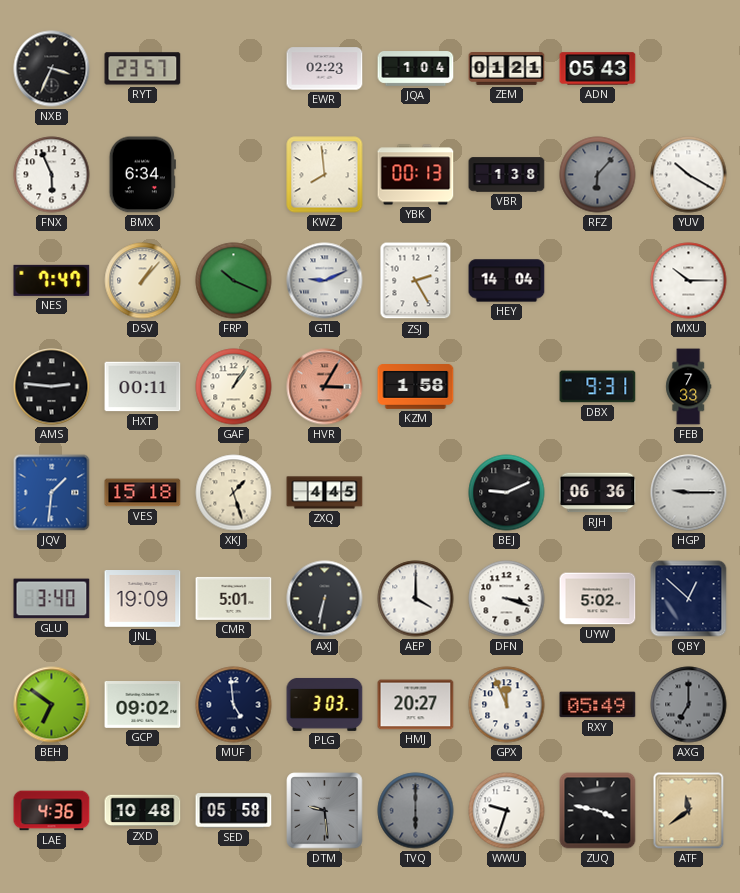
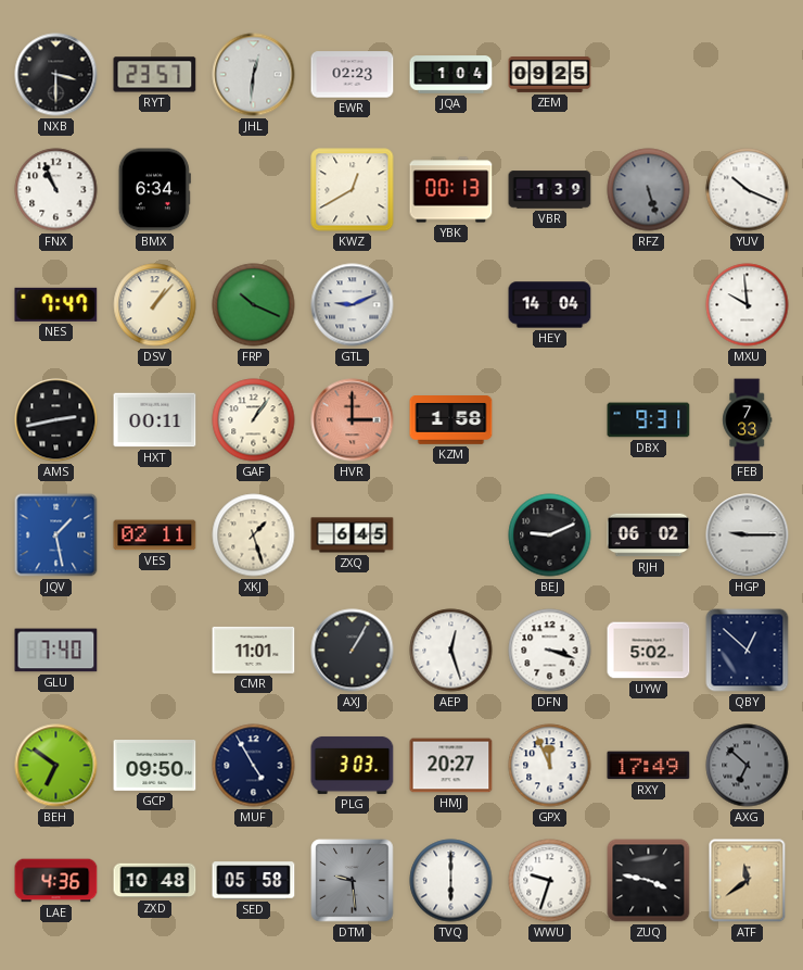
NXB: 3:34 -> 3:30
JHL: none -> 12:31
ZEM: 01:21 -> 09:25
ADN: 05:43 -> none
FNX: 5:56 -> 10:56
KWZ: 7:59 -> 12:40
VBR: 1:38 -> 1:39
RFZ: 6:07 -> 5:27
YUV: 10:20 -> 10:19
ZSJ: 2:25 -> none
MXU: 10:15 -> 9:59
AMS: 2:46 -> 2:43
HVR: 3:05 -> 3:00
JQV: 1:31 -> 1:28
VES: 15:18 -> 02:11
ZXQ: 4:45 -> 6:45
RJH: 06:36 -> 06:02
GLU: 3:40 -> 7:40
JNL: 19:09 -> none
CMR: 5:01 -> 11:01
AXJ: 6:32 -> 1:05
AEP: 4:00 -> 12:27
GCP: 09:02 -> 09:50
MUF: 4:59 -> 4:55
RXY: 05:49 -> 17:49
AXG: 7:00 -> 6:52
TVQ dial: grey -> white
